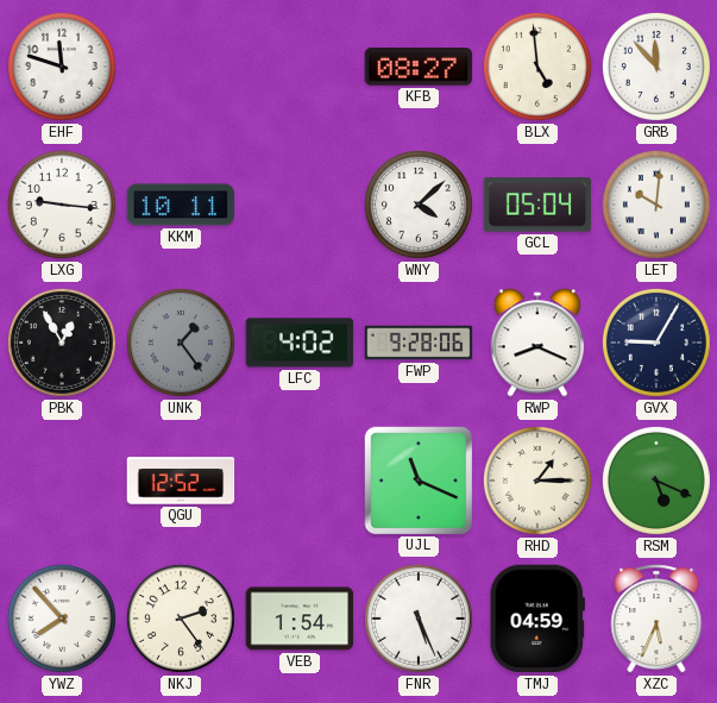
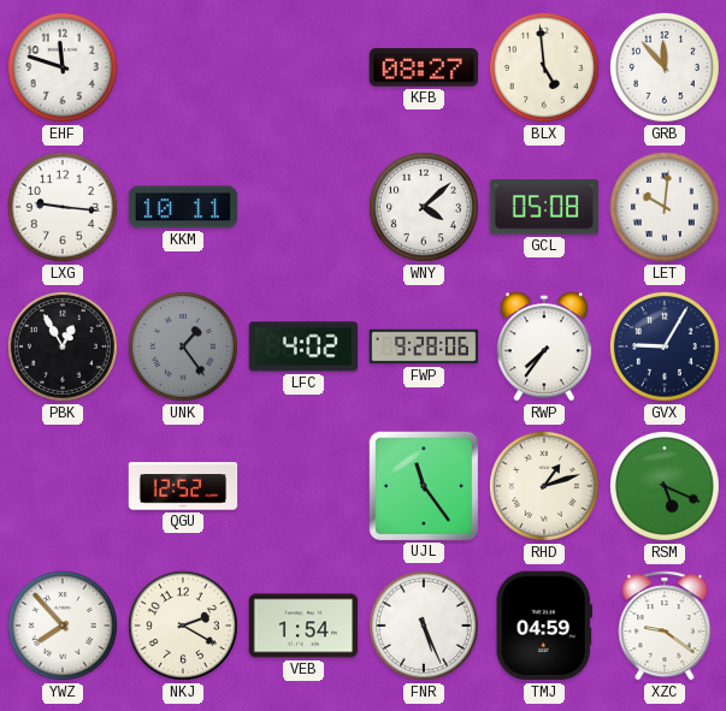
GCL: 05:04 -> 05:08
RWP: 8:19 -> 7:36
UJL: 11:19 -> 11:24
RHD: 1:15 -> 1:12
NKJ: 2:24 -> 2:20
XZC: 5:34 -> 9:21
